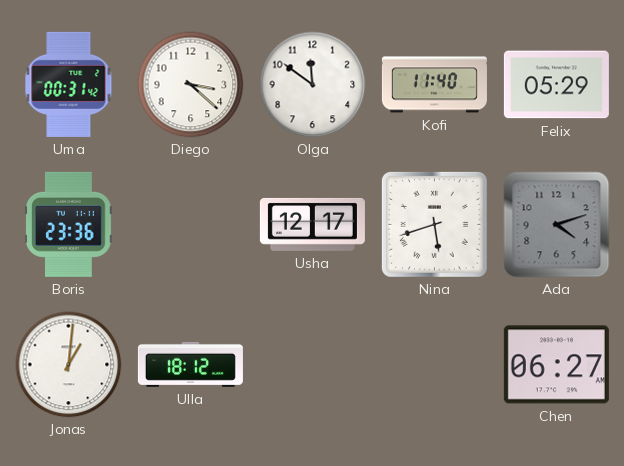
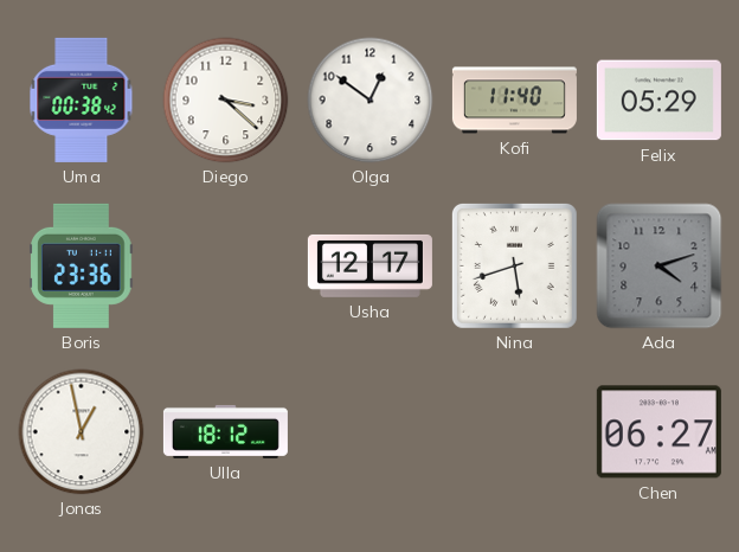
Uma: 00:31 -> 00:38
Olga: 11:51 -> 12:51
Jonas: 1:01 -> 12:58
